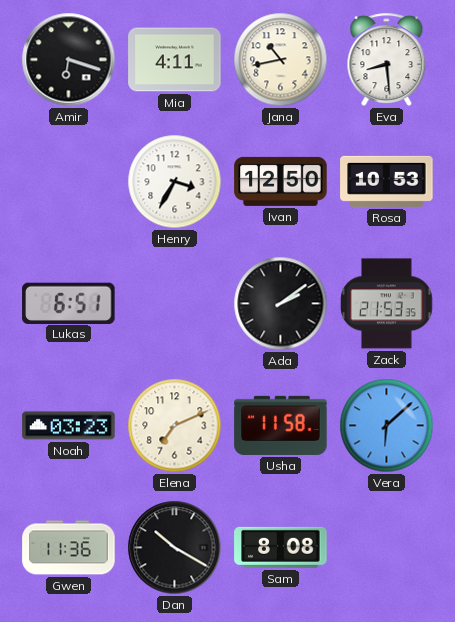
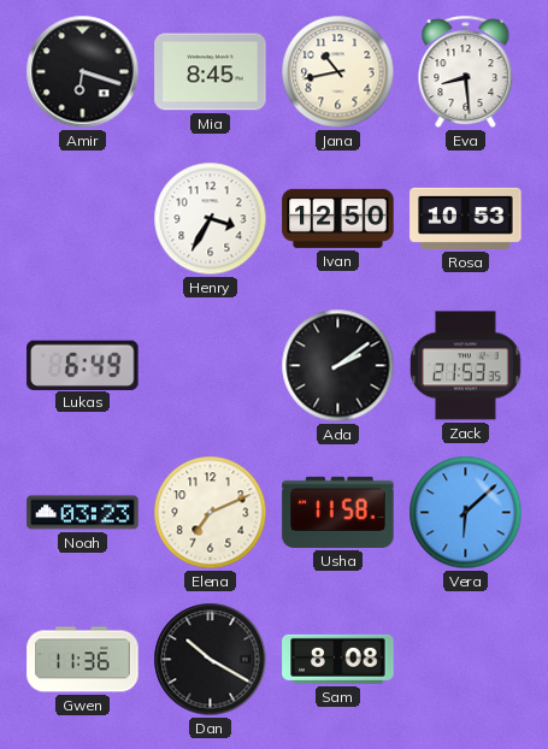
Mia: 4:11 -> 8:45
Lukas: 6:51 -> 6:49
